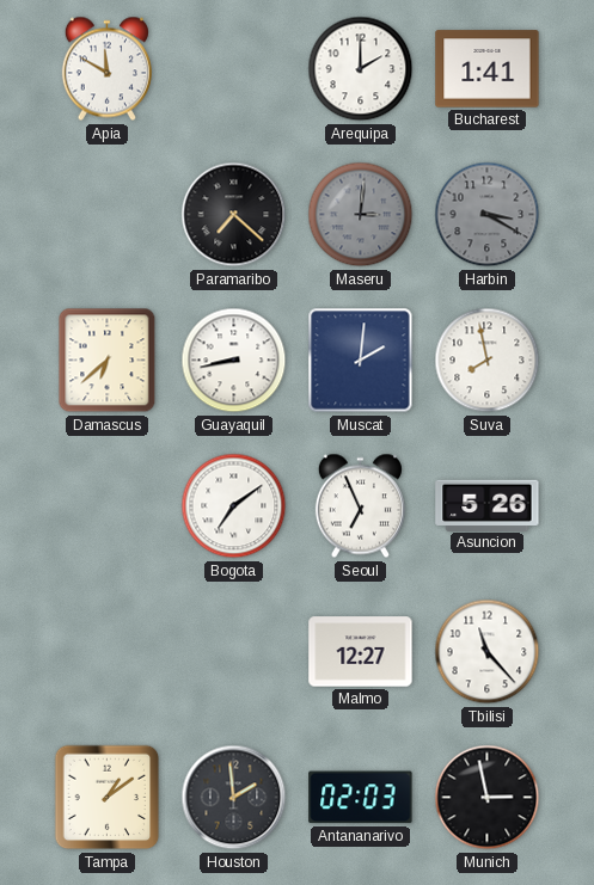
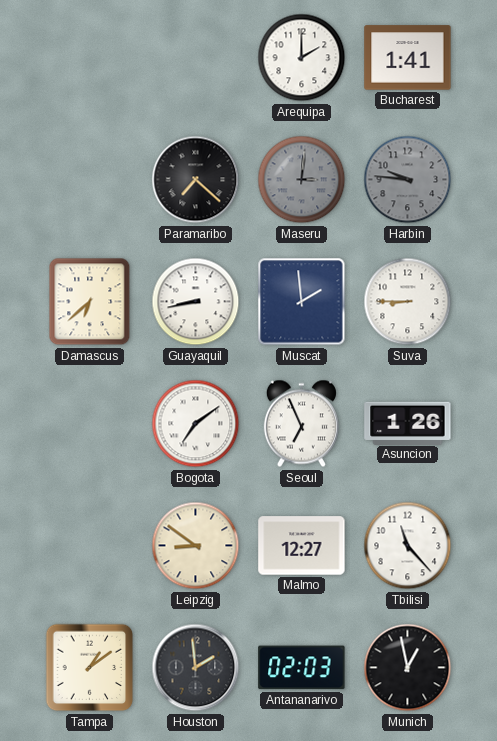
Apia: 11:50 -> none
Harbin: 3:20 -> 9:46
Muscat: 2:01 -> 1:59
Suva: 7:58 -> 8:45
Asuncion: 5:26 -> 1:26
Leipzig: none -> 8:51
Munich: 2:58 -> 12:58
